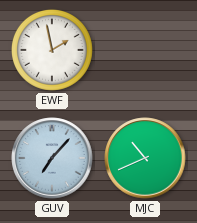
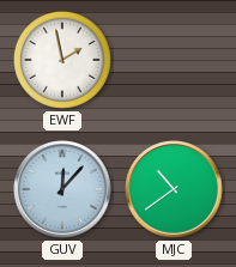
GUV: 7:07 -> 12:07
MJC: 10:41 -> 10:39
